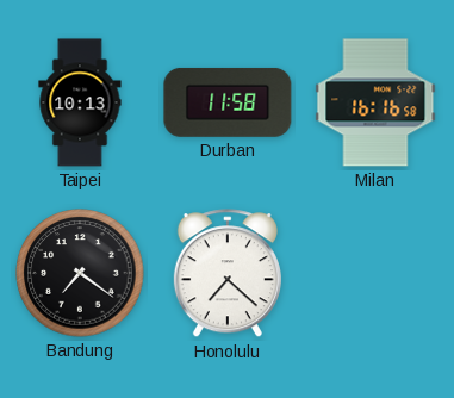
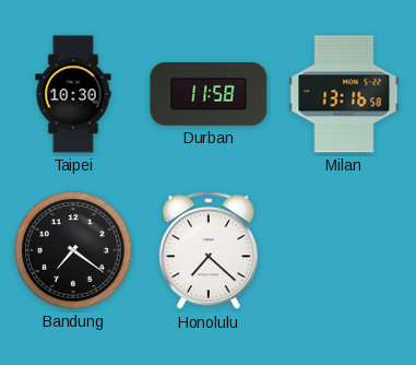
Taipei: 10:13 -> 10:30
Milan: 16:16 -> 13:16
